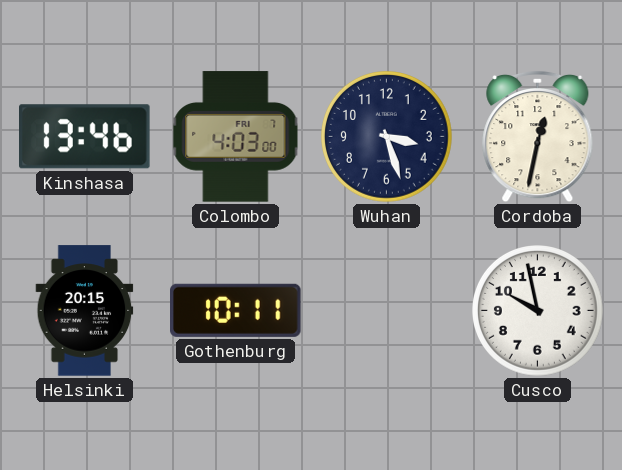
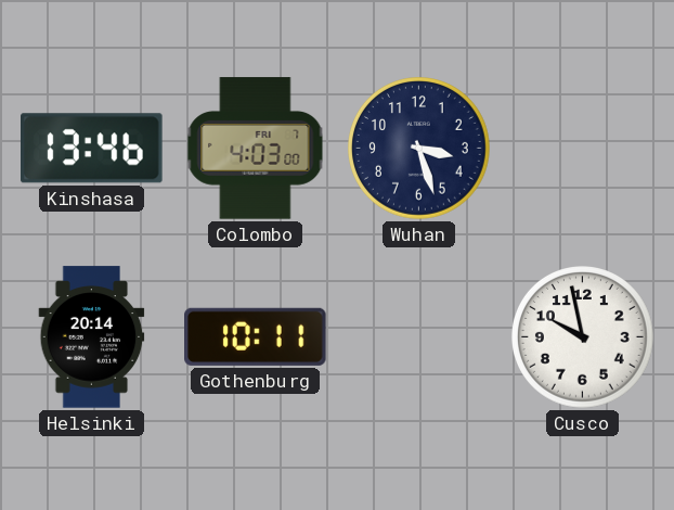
Cordoba: 12:32 -> none
Helsinki: 20:15 -> 20:14
